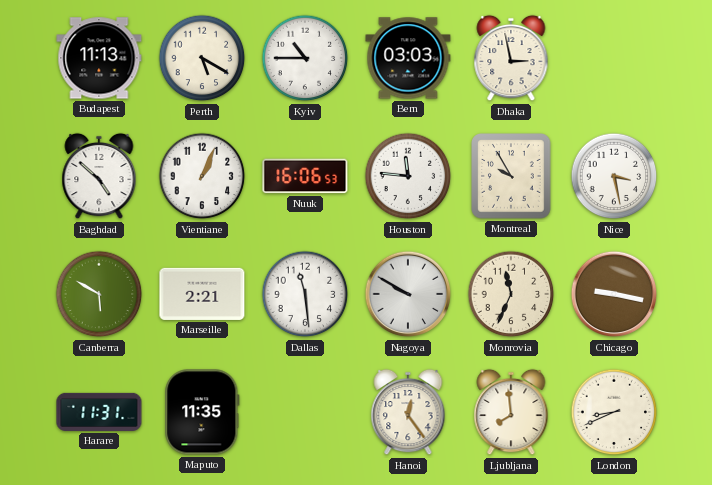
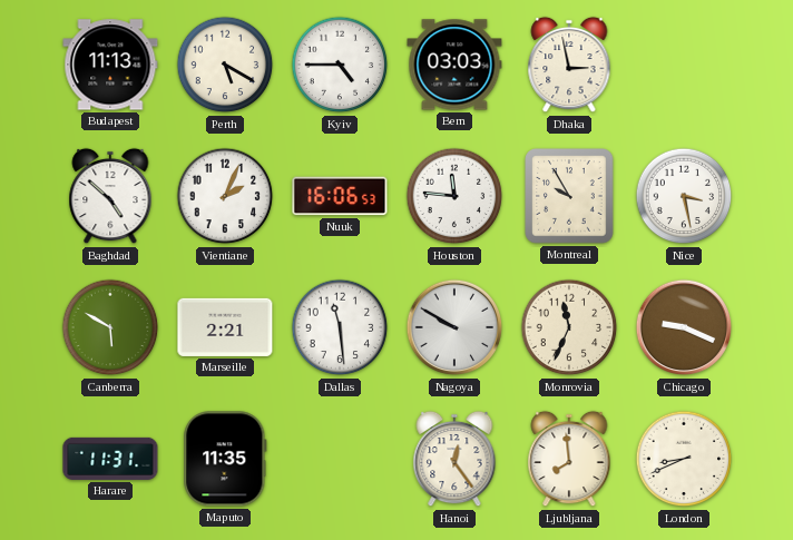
Kyiv: 10:45 -> 4:45
Vientiane: 1:04 -> 2:04
Chicago: 9:17 -> 9:19
